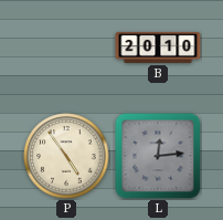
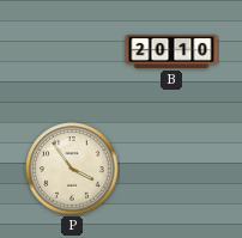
P: 4:54 -> 3:54
L: 12:14 -> none
